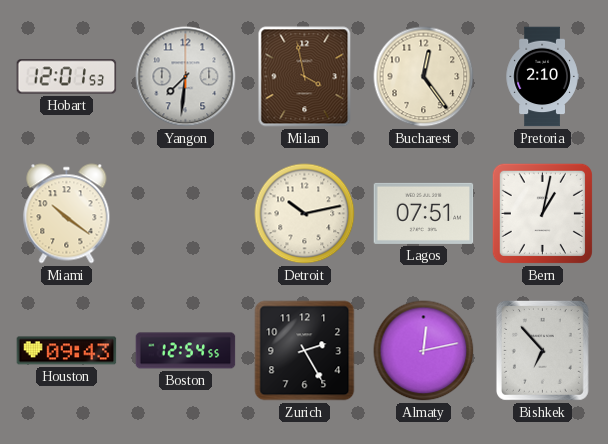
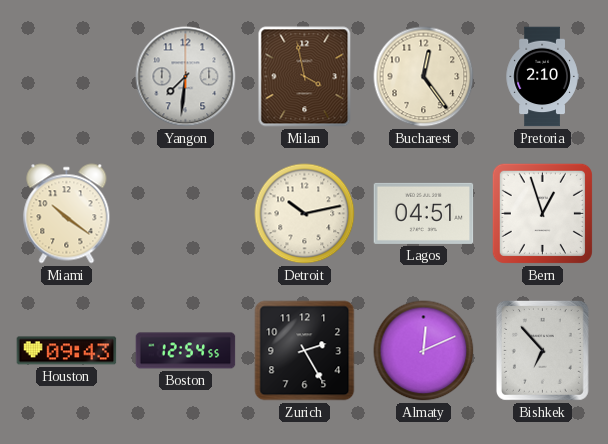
Hobart: 12:01 -> none
Lagos: 07:51 -> 04:51
Bern: 1:02 -> 12:57
Almaty: 12:13 -> 12:11
